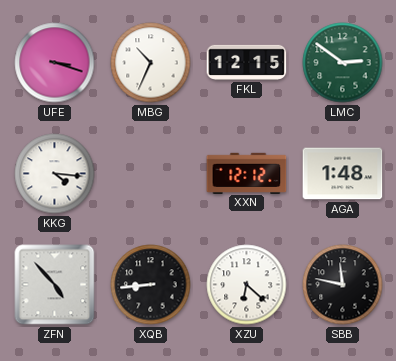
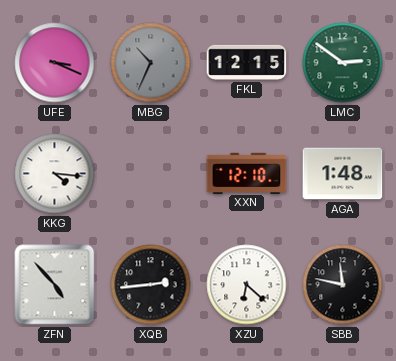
UFE: 3:18 -> 3:19
MBG dial: white -> grey
XXN: 12:12 -> 12:10
XQB: 8:44 -> 2:44
